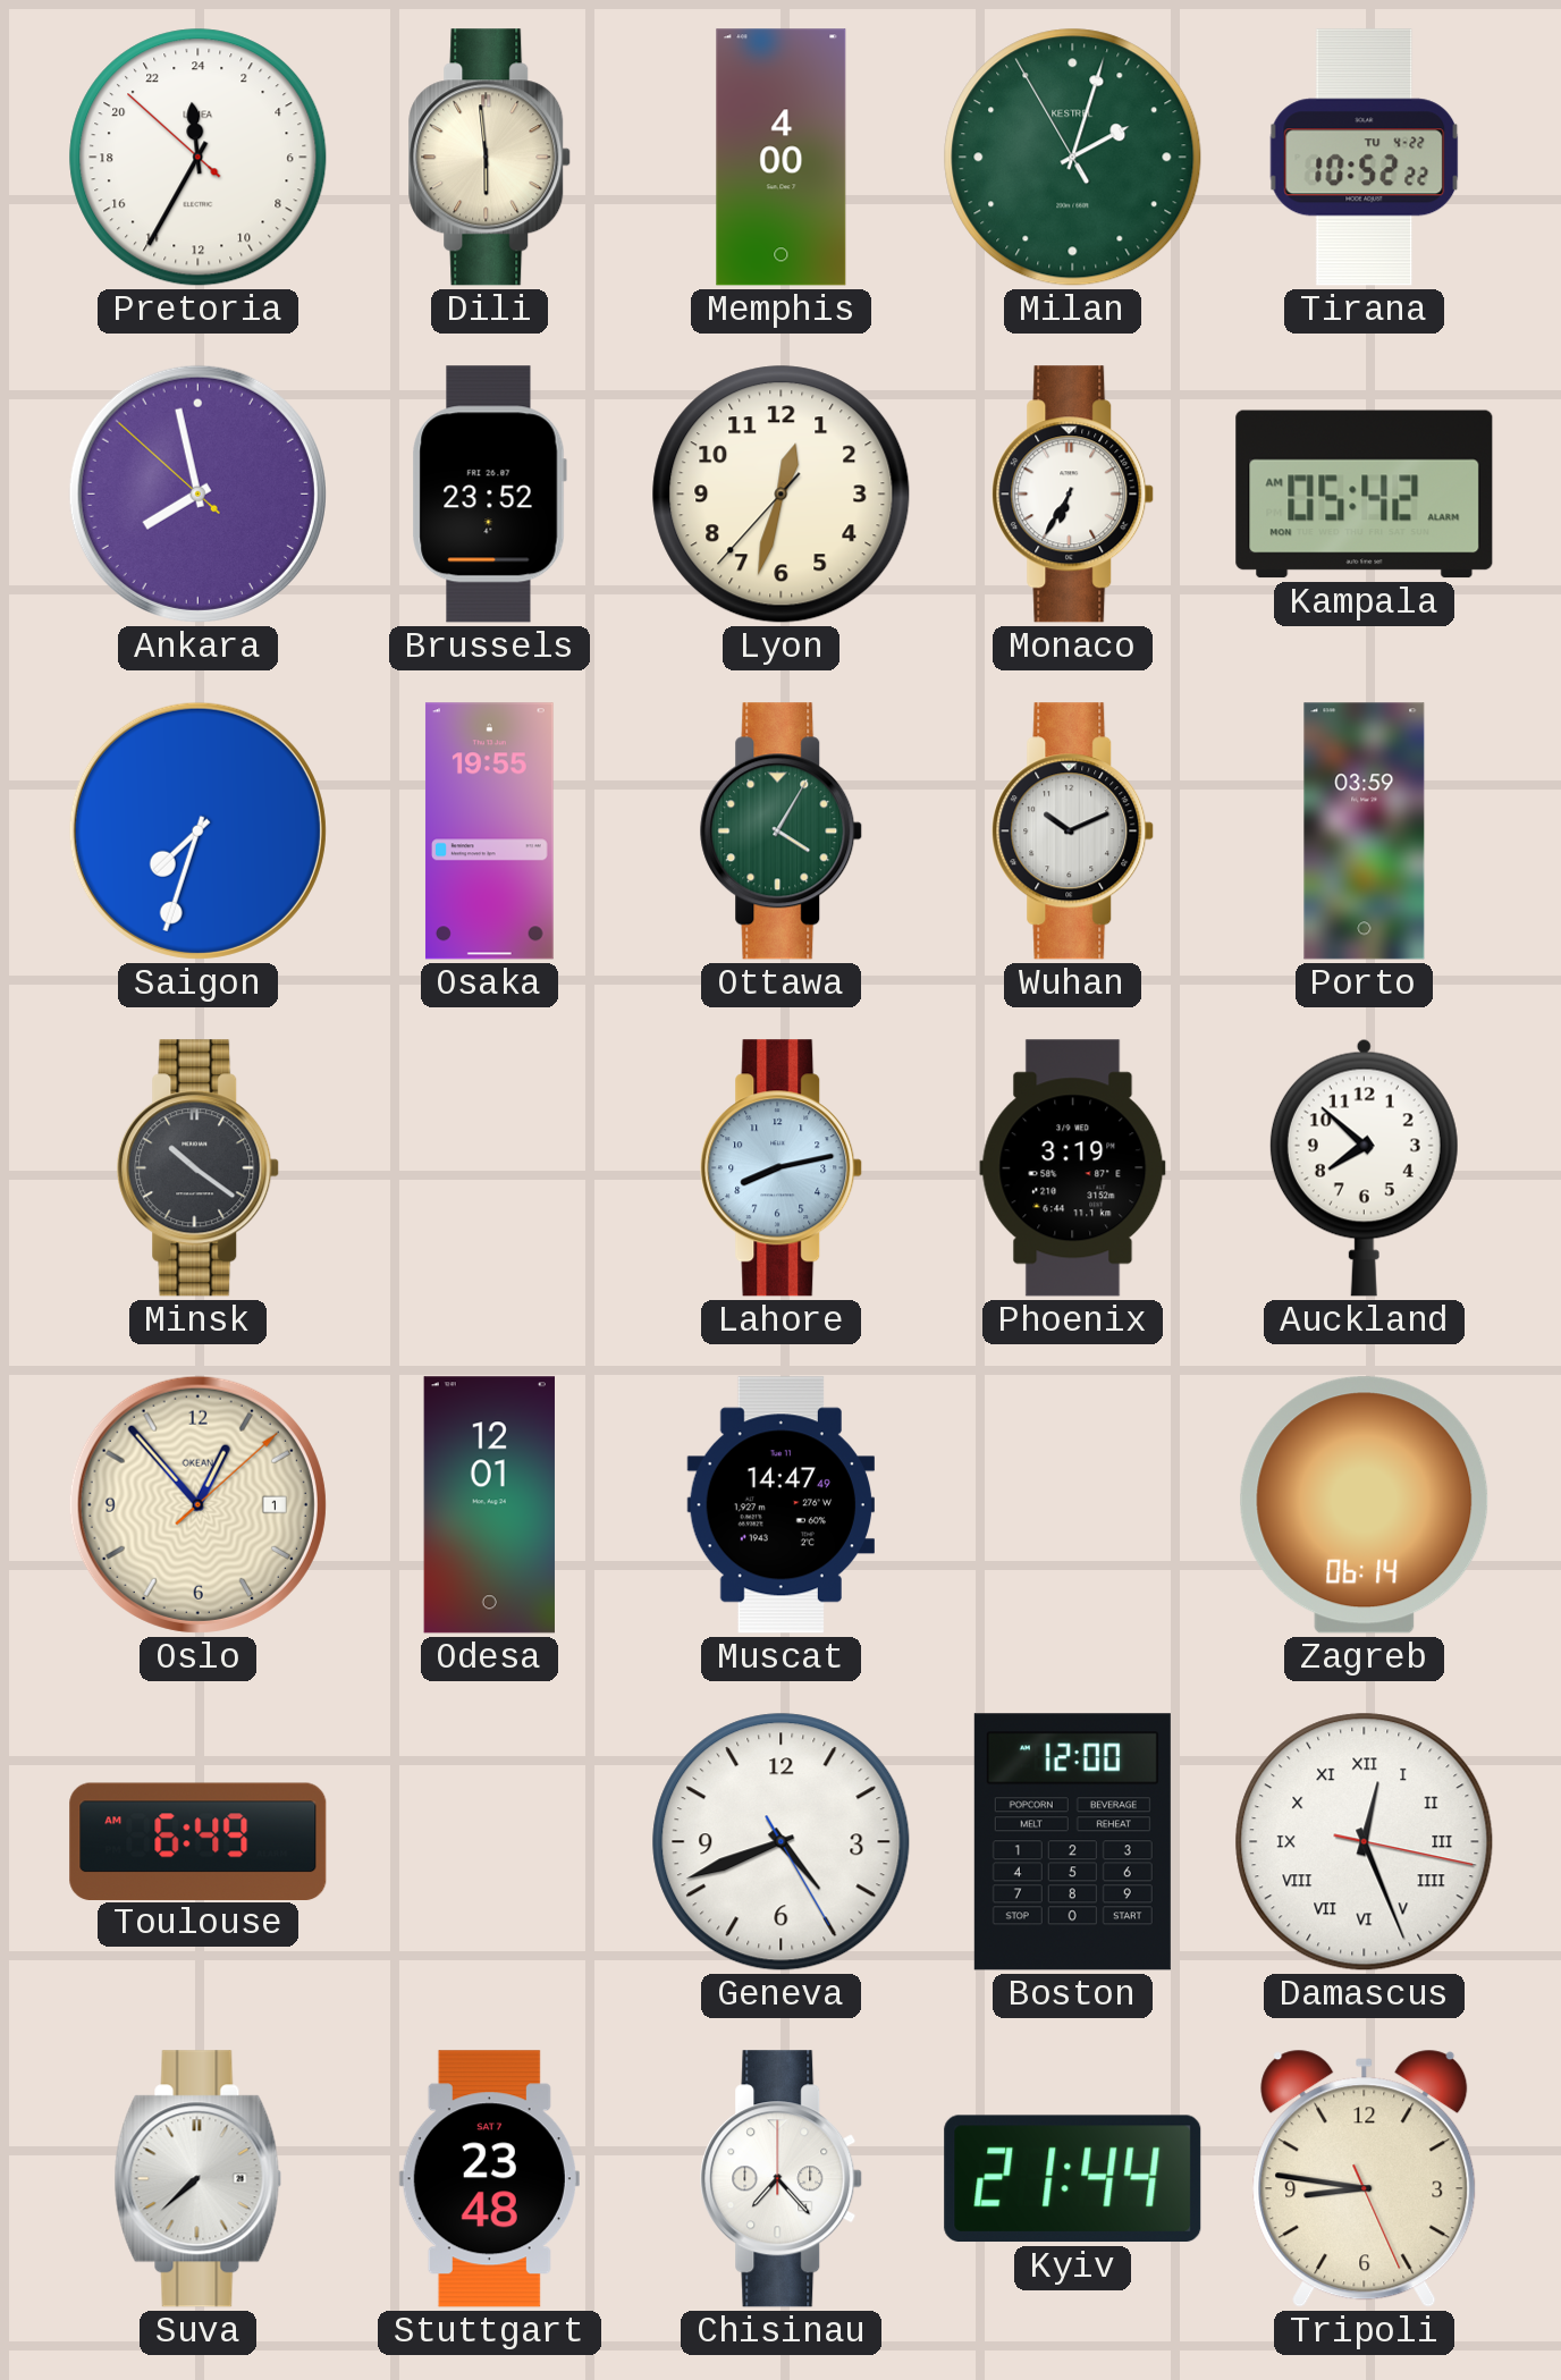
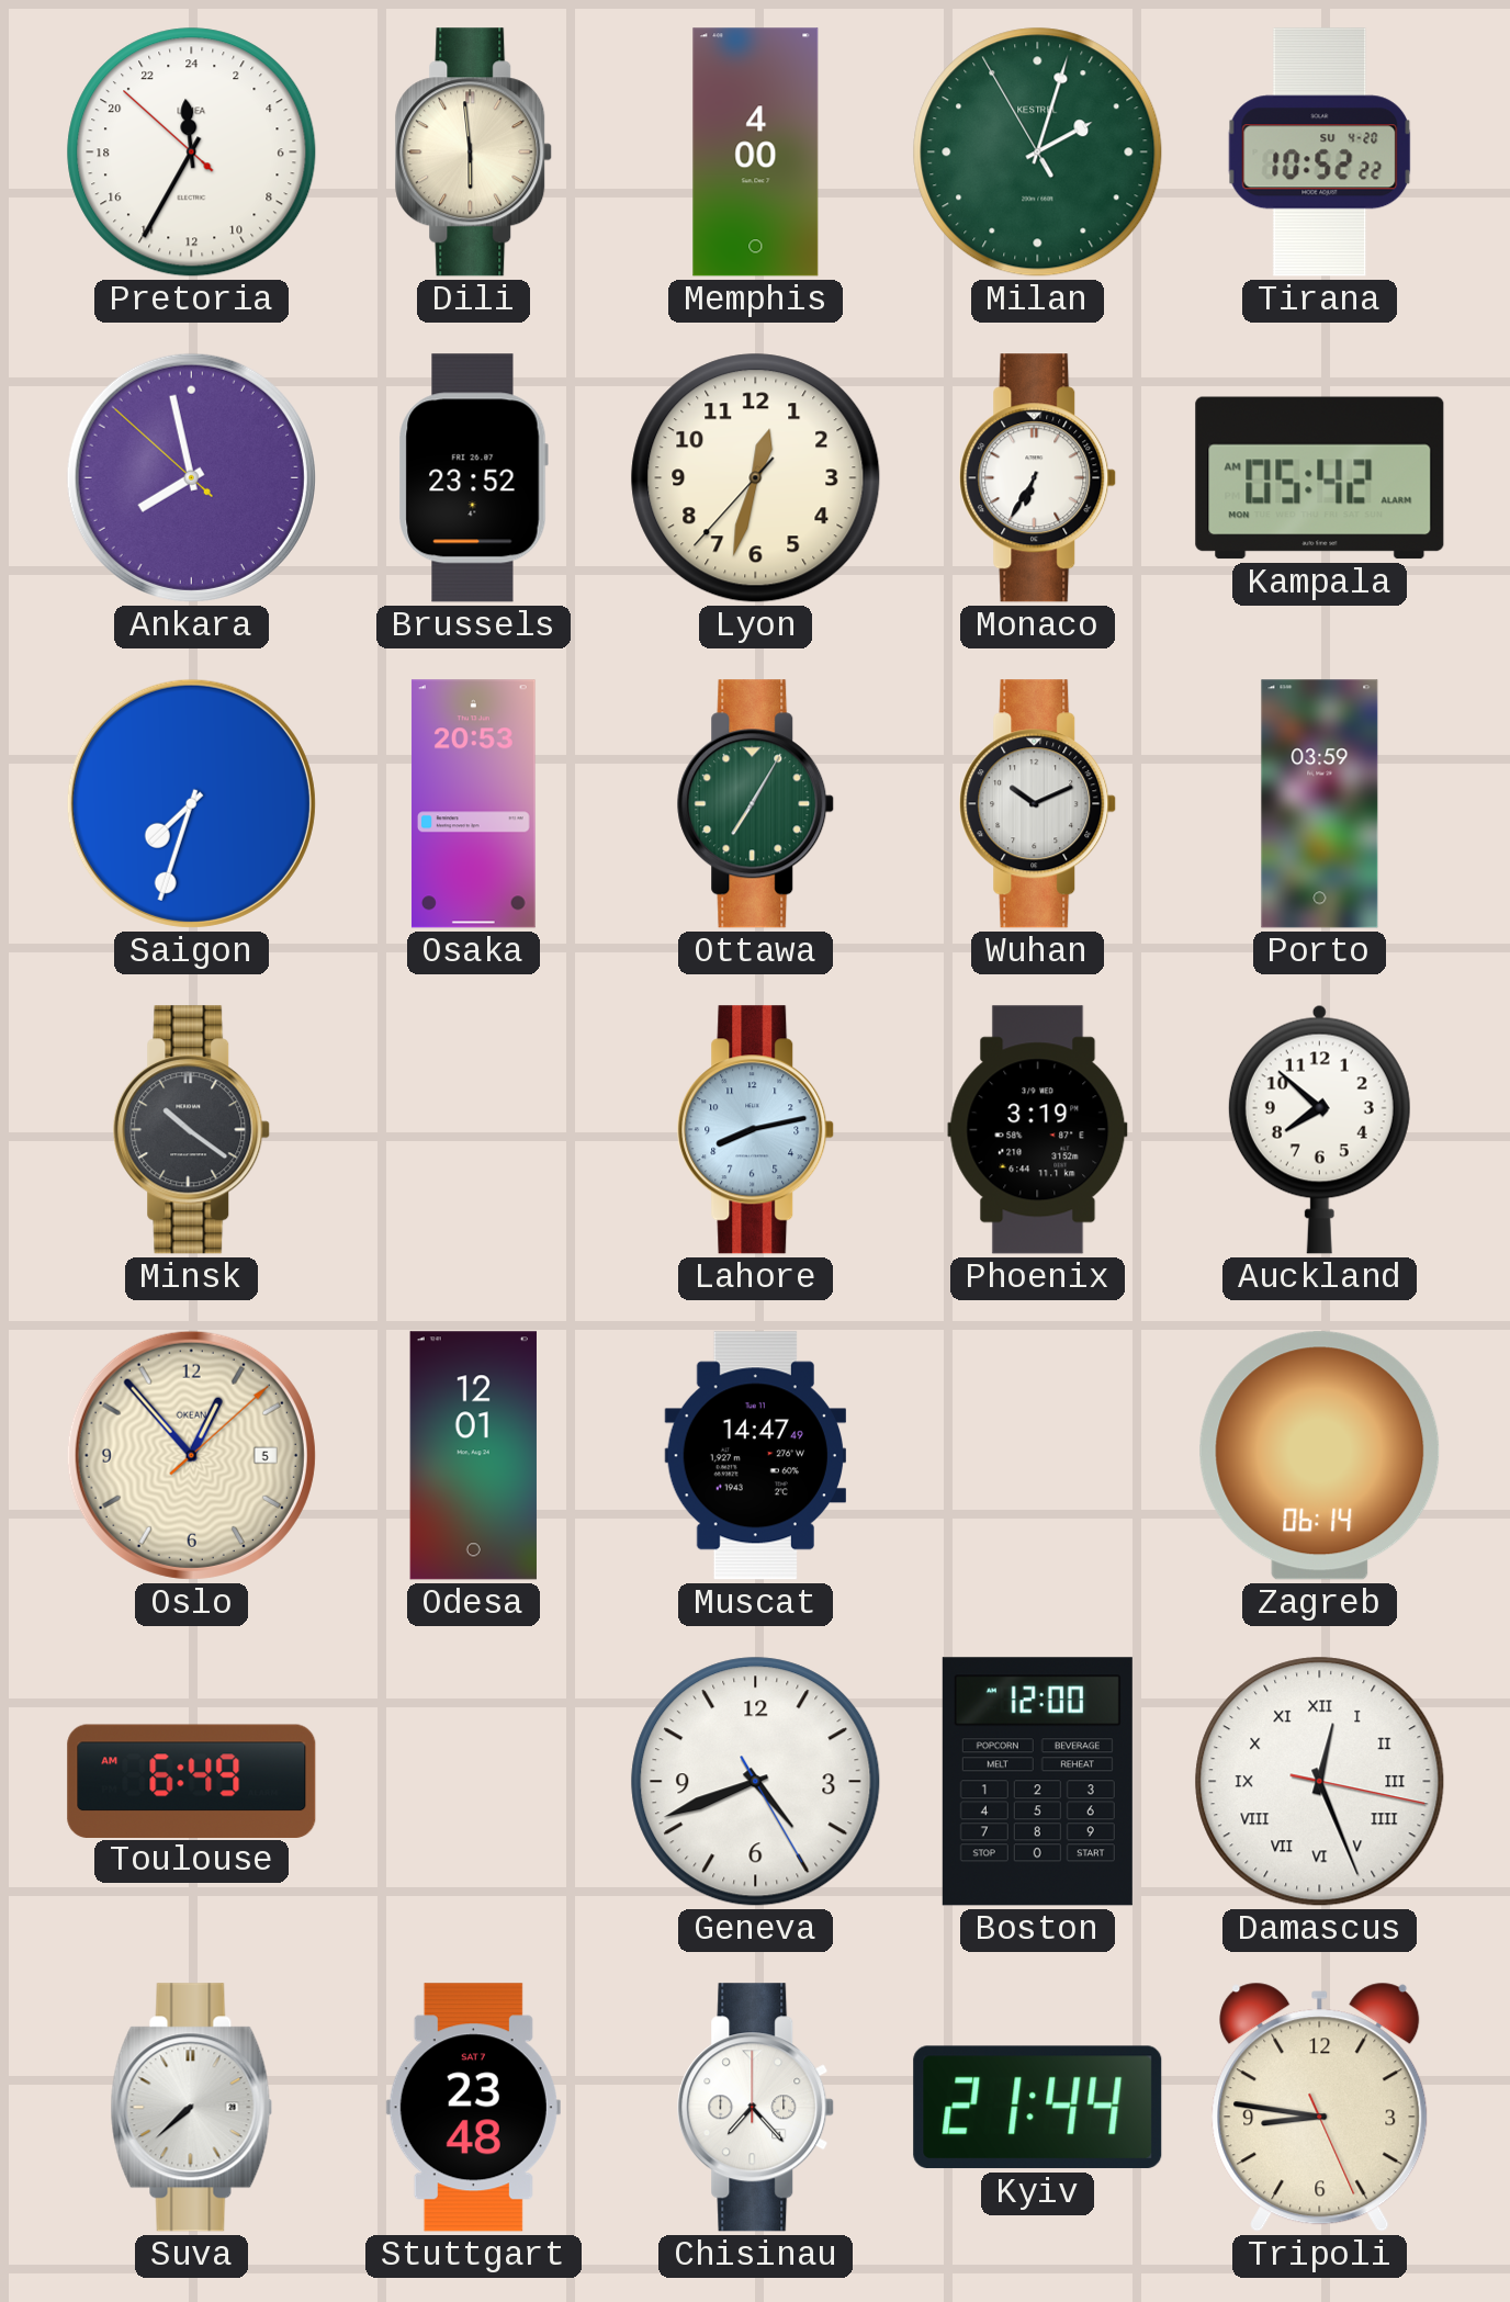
Tirana date: TU 4-22 -> SU 4-20
Osaka: 19:55 -> 20:53
Ottawa: 4:05 -> 7:05
Oslo date: 1 -> 5
